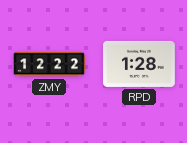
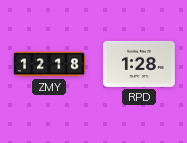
ZMY: 12:22 -> 12:18
